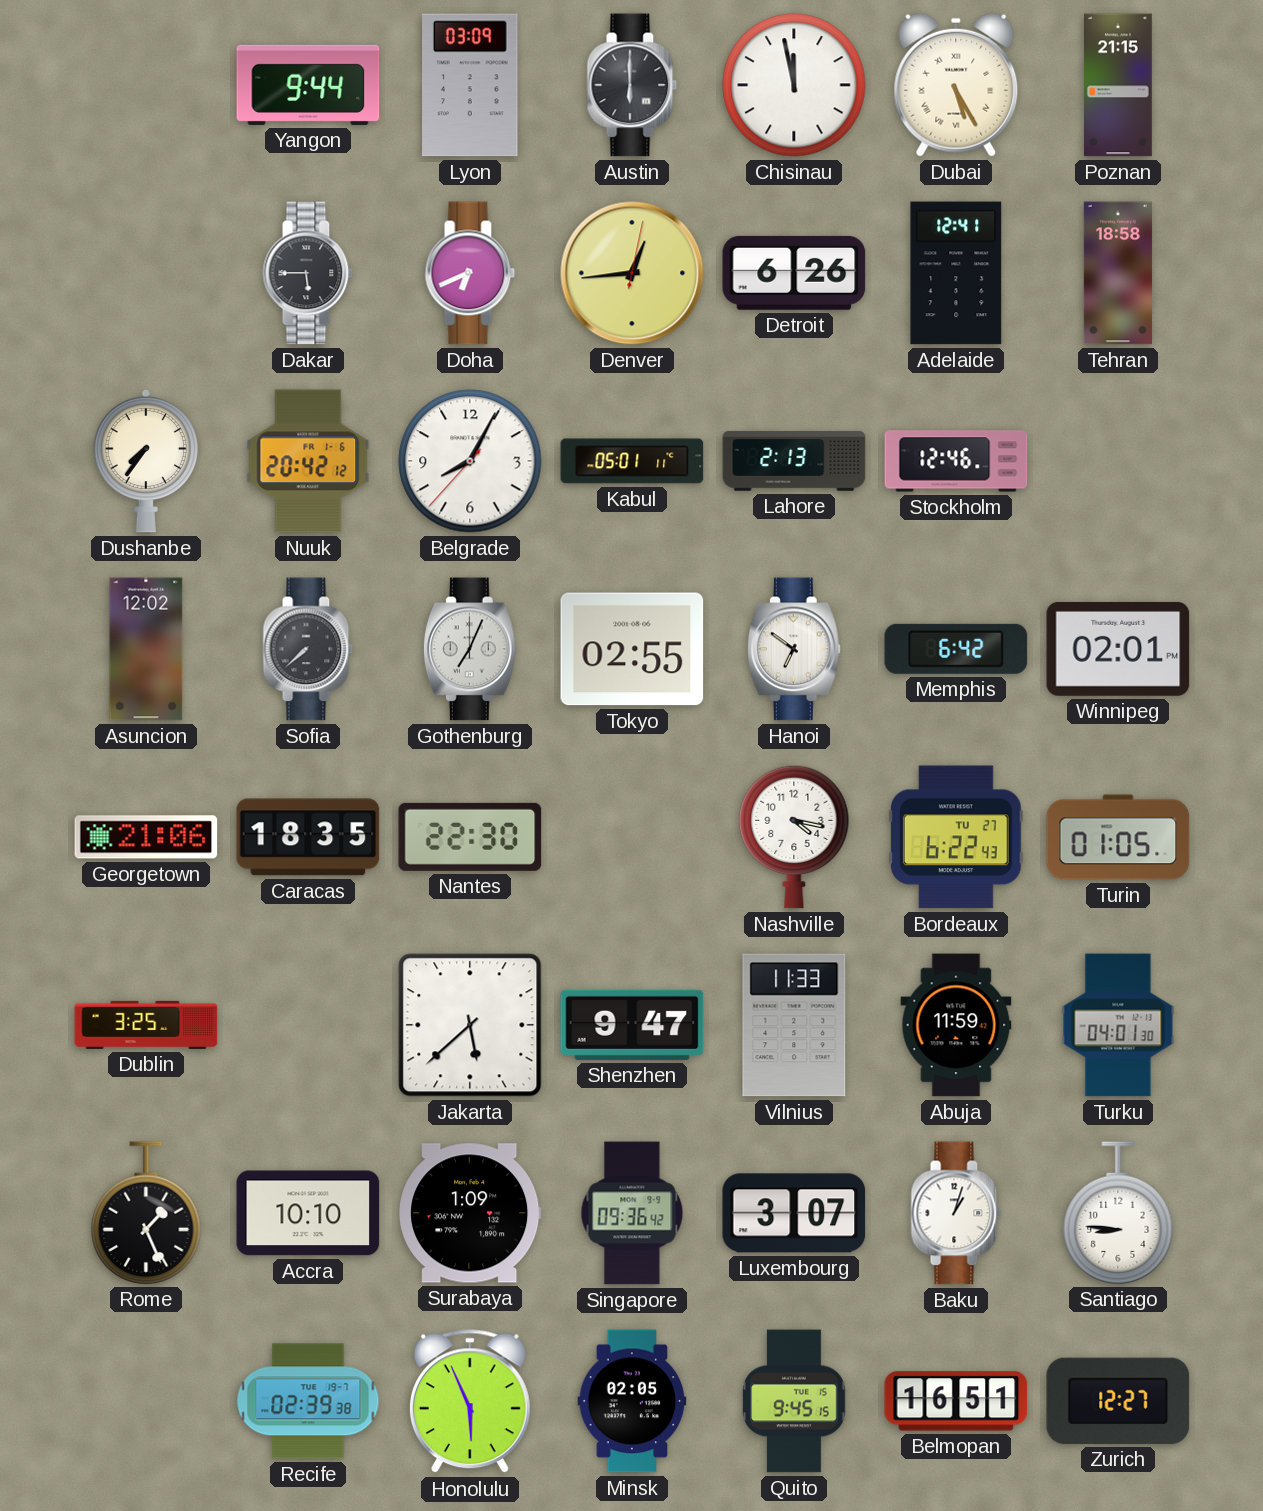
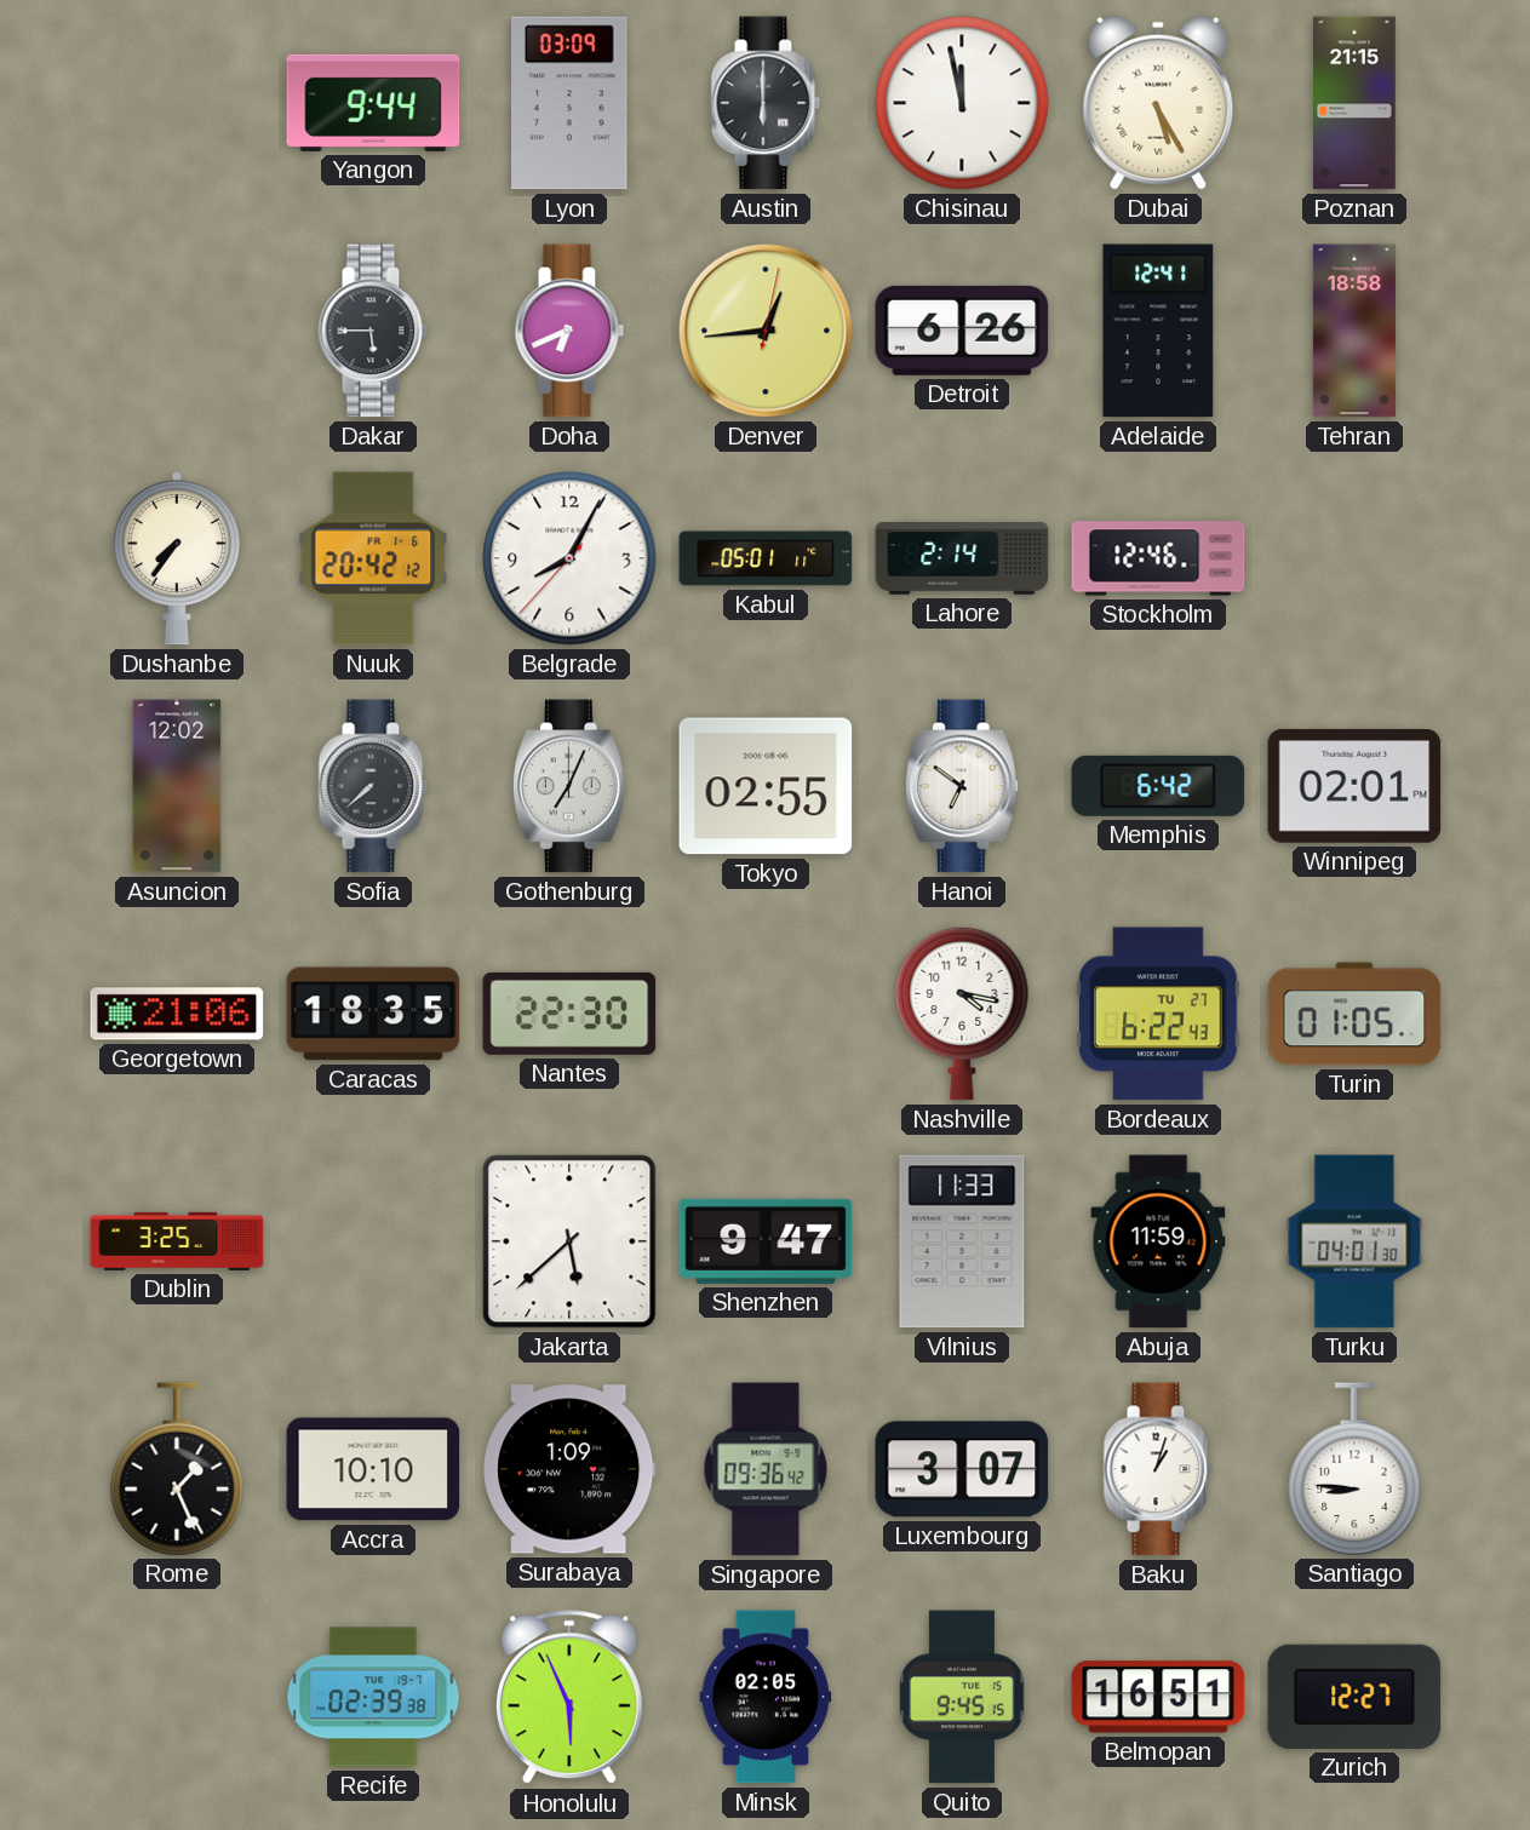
Lahore: 2:13 -> 2:14
